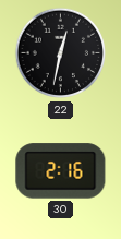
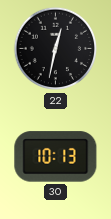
30: 2:16 -> 10:13
